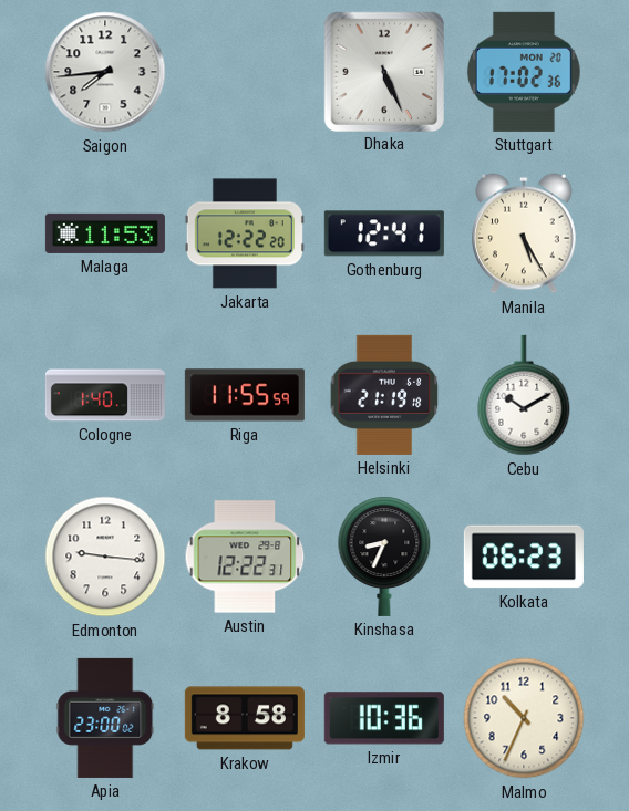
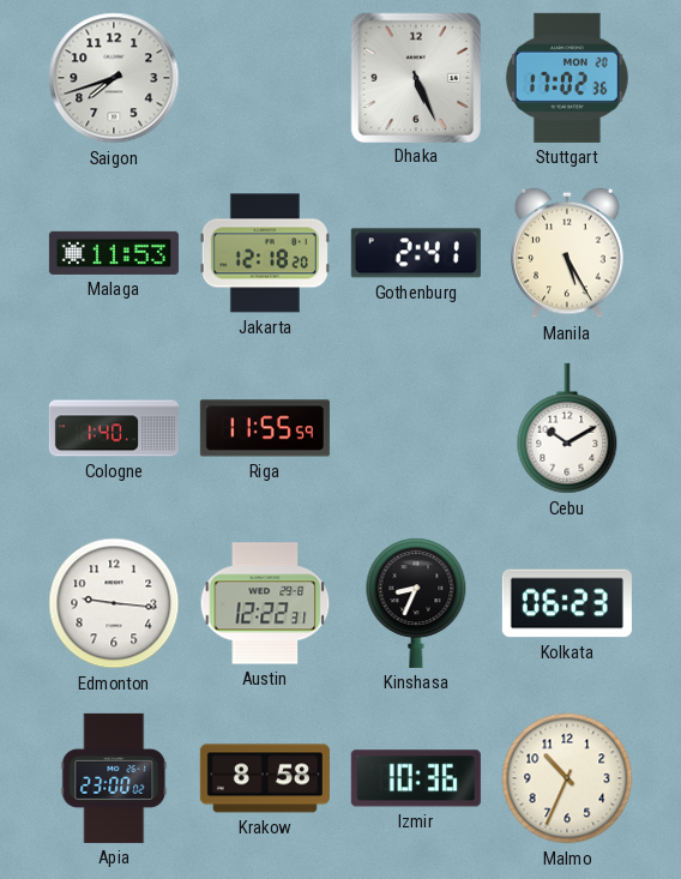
Saigon: 7:44 -> 7:42
Jakarta: 12:22 -> 12:18
Gothenburg: 12:41 -> 2:41
Helsinki: 21:19 -> none
